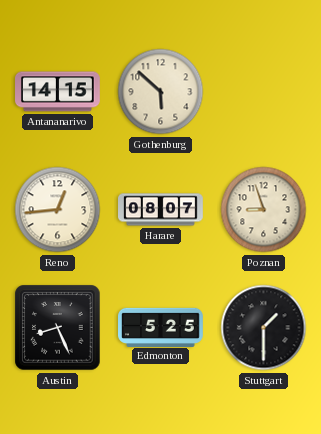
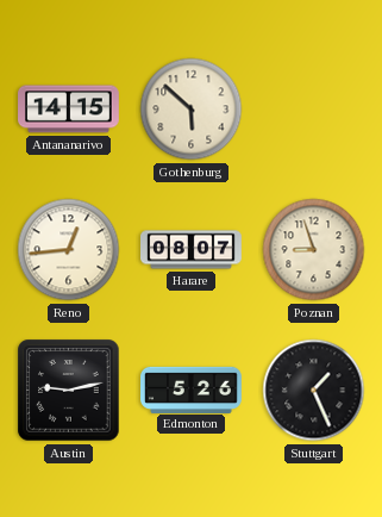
Austin: 8:26 -> 9:13
Edmonton: 5:25 -> 5:26
Stuttgart: 1:30 -> 1:26
